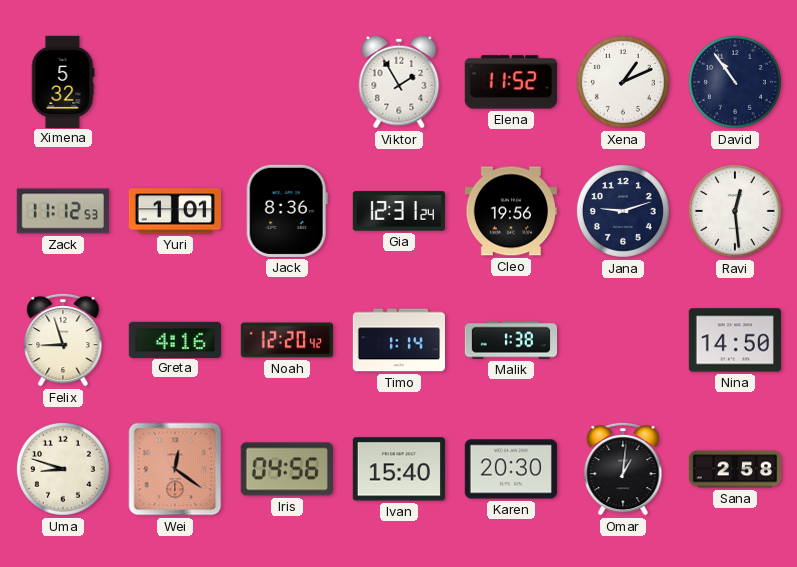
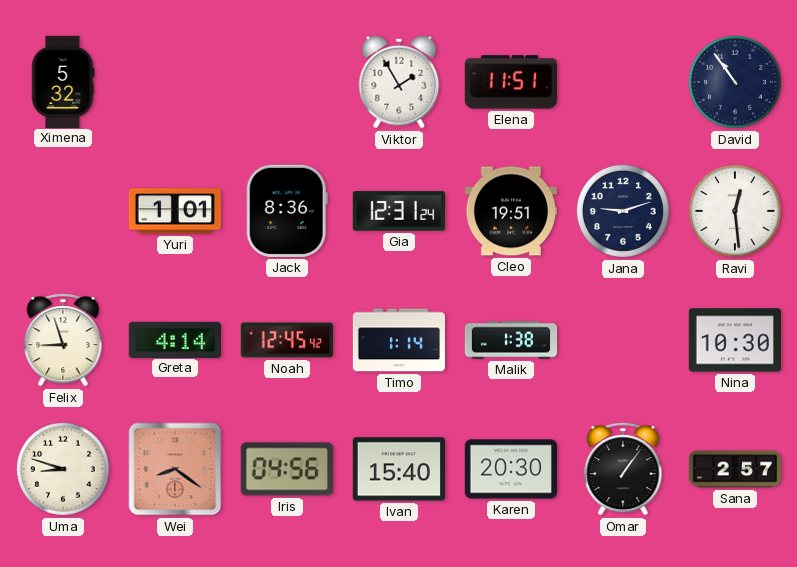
Elena: 11:52 -> 11:51
Xena: 1:11 -> none
Zack: 11:12 -> none
Cleo: 19:56 -> 19:51
Greta: 4:16 -> 4:14
Noah: 12:20 -> 12:45
Nina: 14:50 -> 10:30
Wei: 12:21 -> 8:21
Omar: 1:01 -> 1:06
Sana: 2:58 -> 2:57
